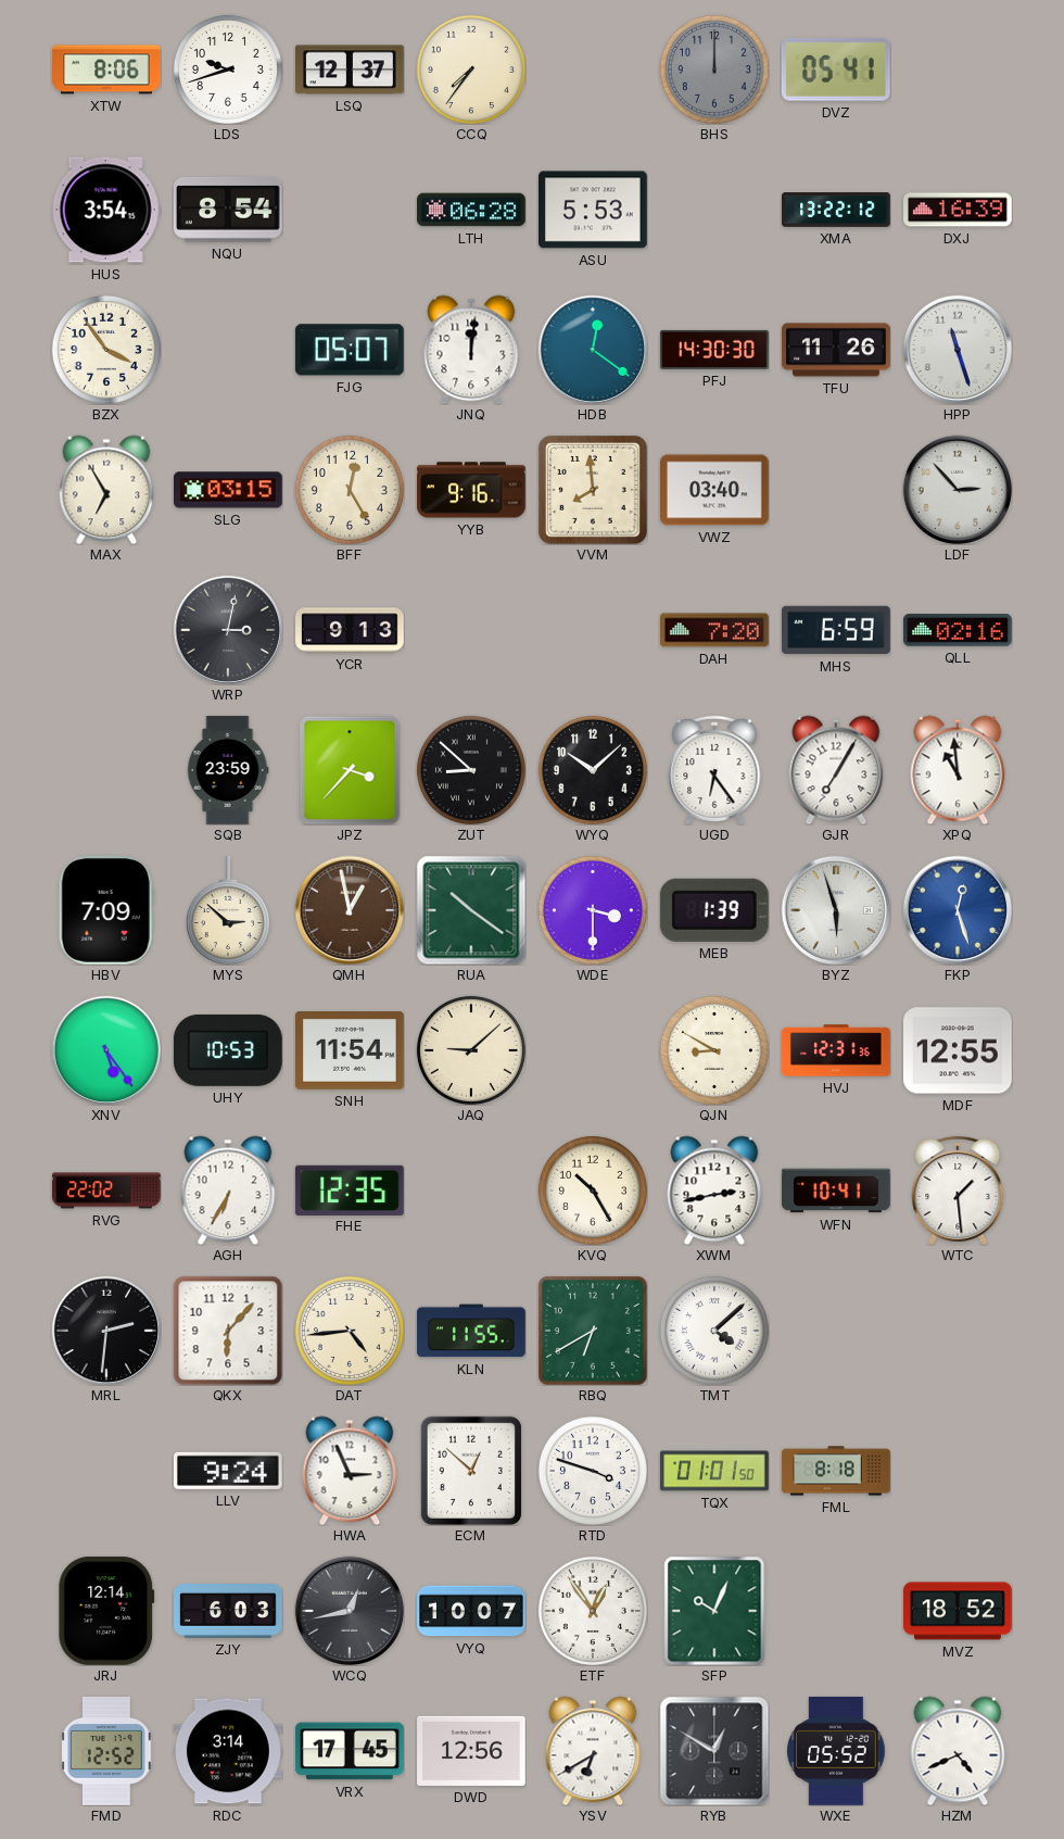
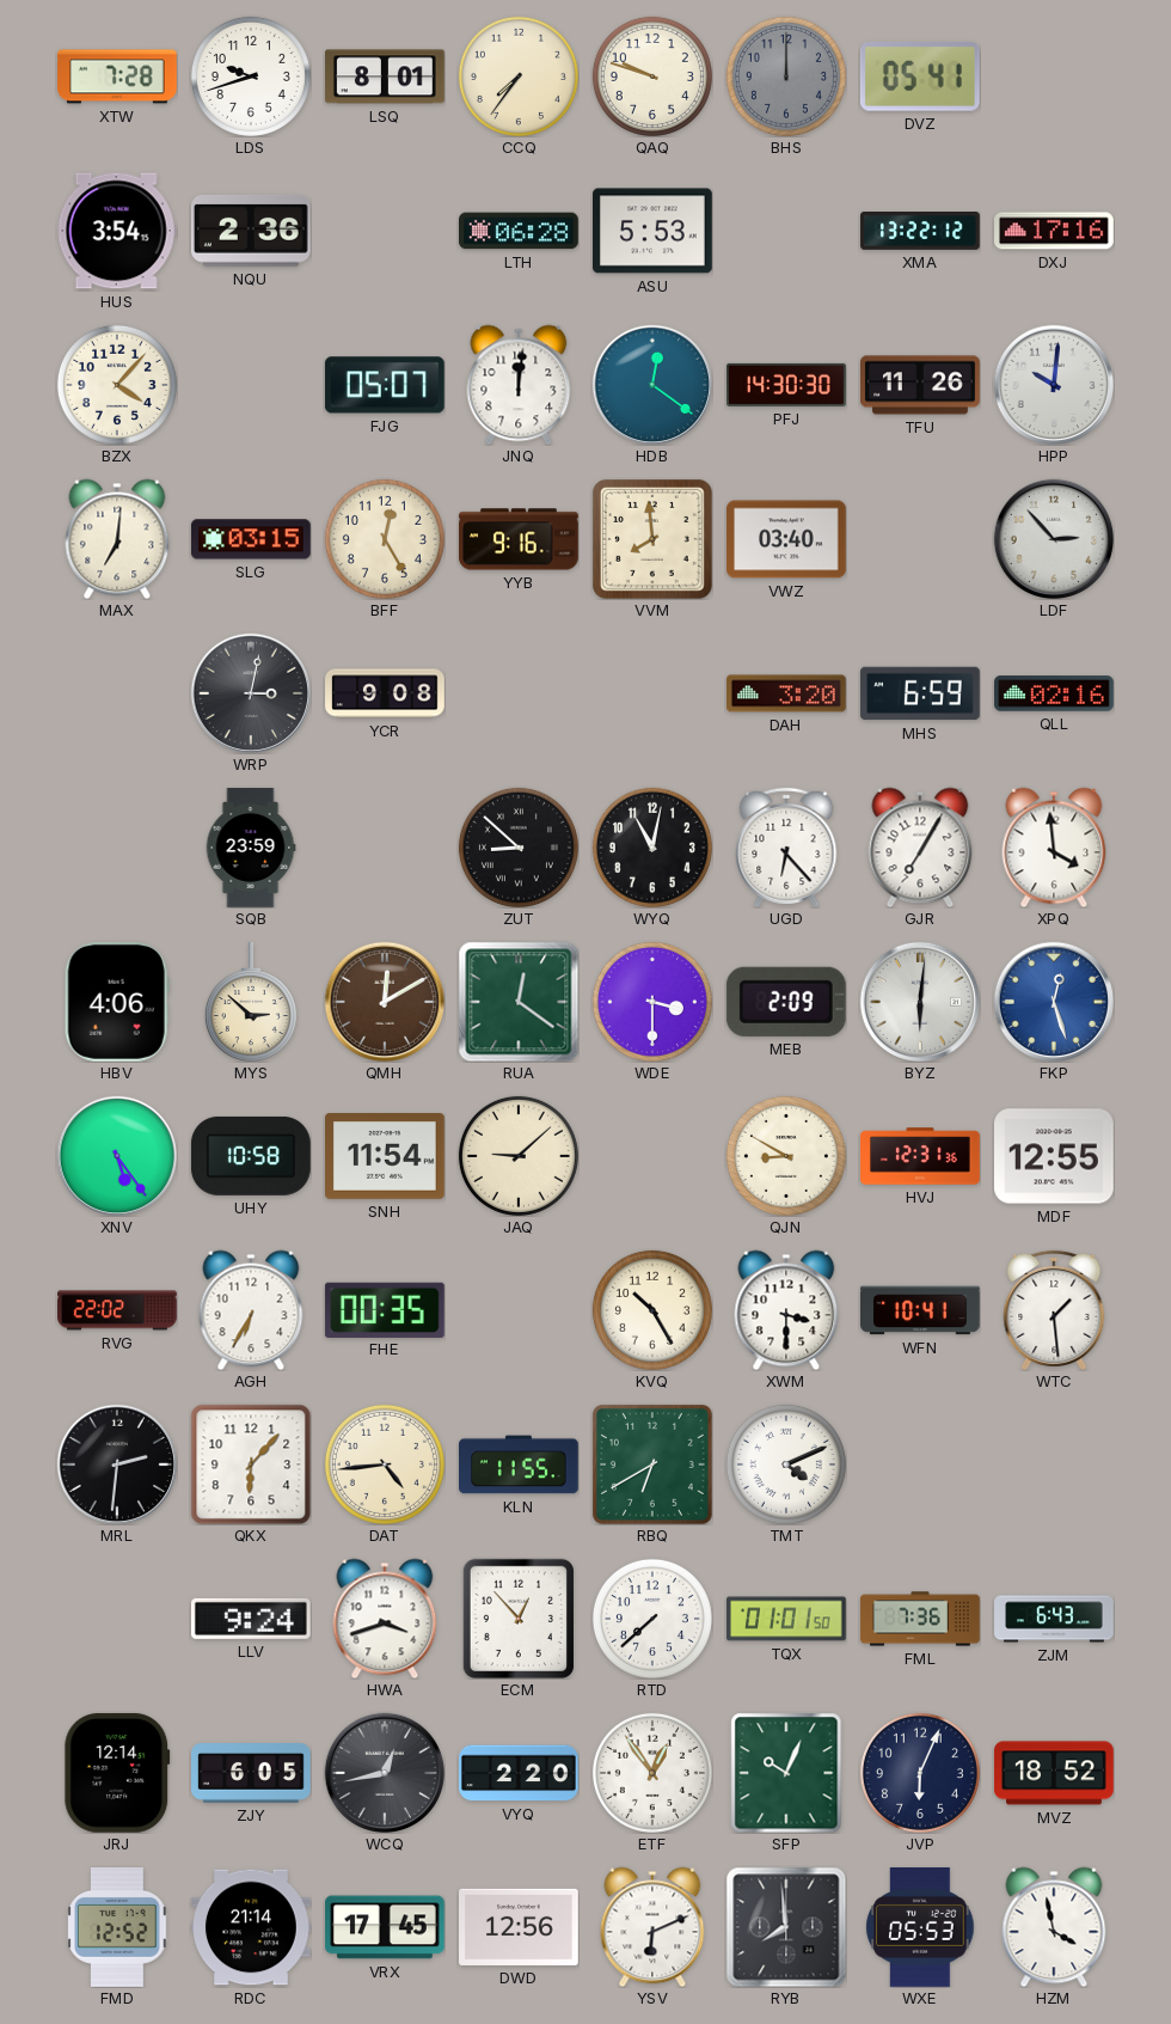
XTW: 8:06 -> 7:28
LSQ: 12:37 -> 8:01
QAQ: none -> 9:48
NQU: 8:54 -> 2:36
DXJ: 16:39 -> 17:16
BZX: 3:54 -> 4:07
HPP: 11:27 -> 10:01
MAX: 6:55 -> 7:01
YCR: 9:13 -> 9:08
DAH: 7:20 -> 3:20
JPZ: 3:37 -> none
WYQ: 10:08 -> 11:02
UGD: 6:24 -> 6:23
XPQ: 10:59 -> 3:59
HBV: 7:09 -> 4:06
QMH: 12:58 -> 12:10
RUA: 10:21 -> 12:21
MEB: 1:39 -> 2:09
BYZ: 5:57 -> 6:01
UHY: 10:53 -> 10:58
FHE: 12:35 -> 00:35
XWM: 2:43 -> 3:30
TMT: 4:08 -> 4:11
HWA: 2:56 -> 3:42
ECM: 12:52 -> 12:53
RTD: 3:48 -> 7:38
FML: 8:18 -> 7:36
ZJM: none -> 6:43
ZJY: 6:03 -> 6:05
VYQ: 10:07 -> 2:20
JVP: none -> 6:04
RDC: 3:14 -> 21:14
YSV: 6:40 -> 6:11
RYB: 12:50 -> 7:59
WXE: 05:52 -> 05:53
HZM: 4:41 -> 3:58
